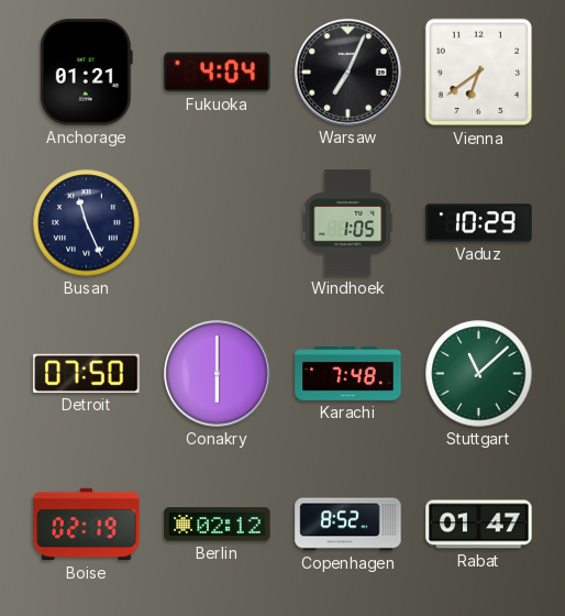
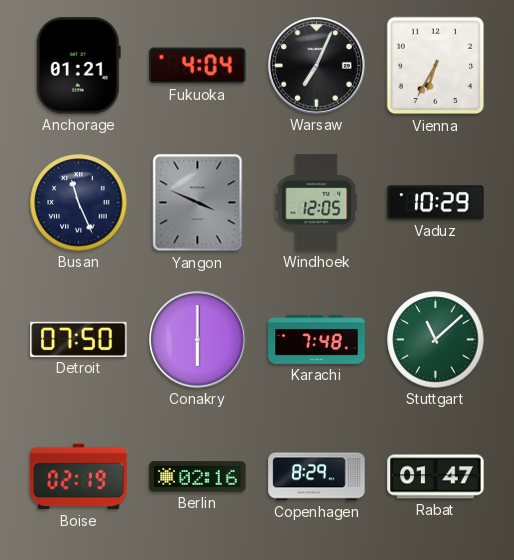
Vienna: 6:39 -> 6:35
Yangon: none -> 3:49
Windhoek: 1:05 -> 12:05
Berlin: 02:12 -> 02:16
Copenhagen: 8:52 -> 8:29
